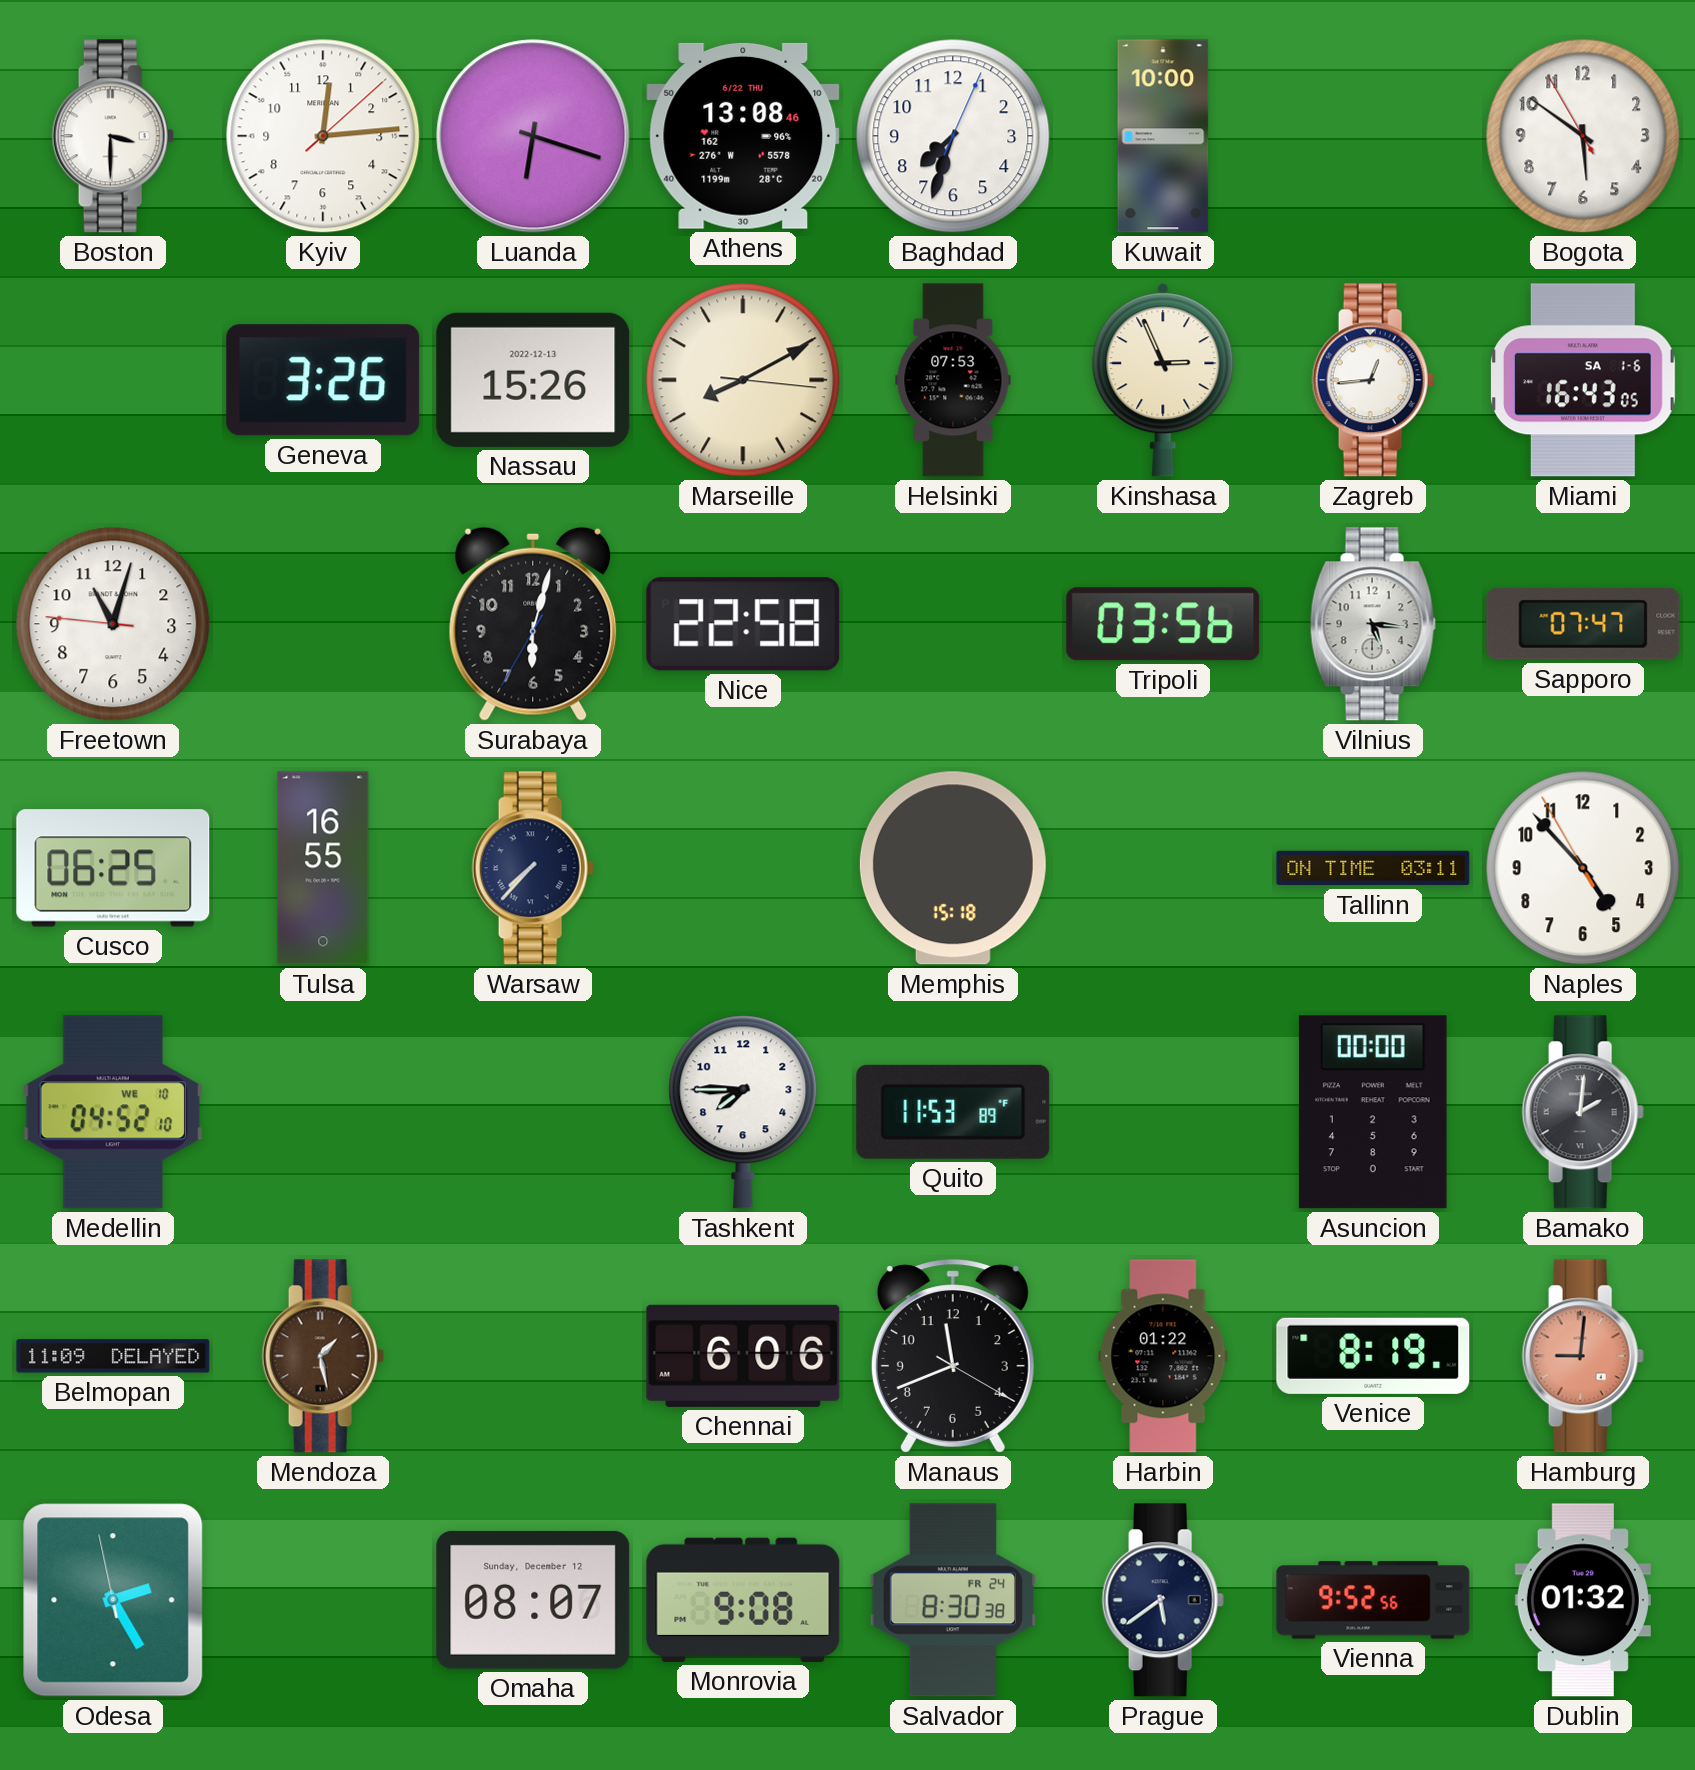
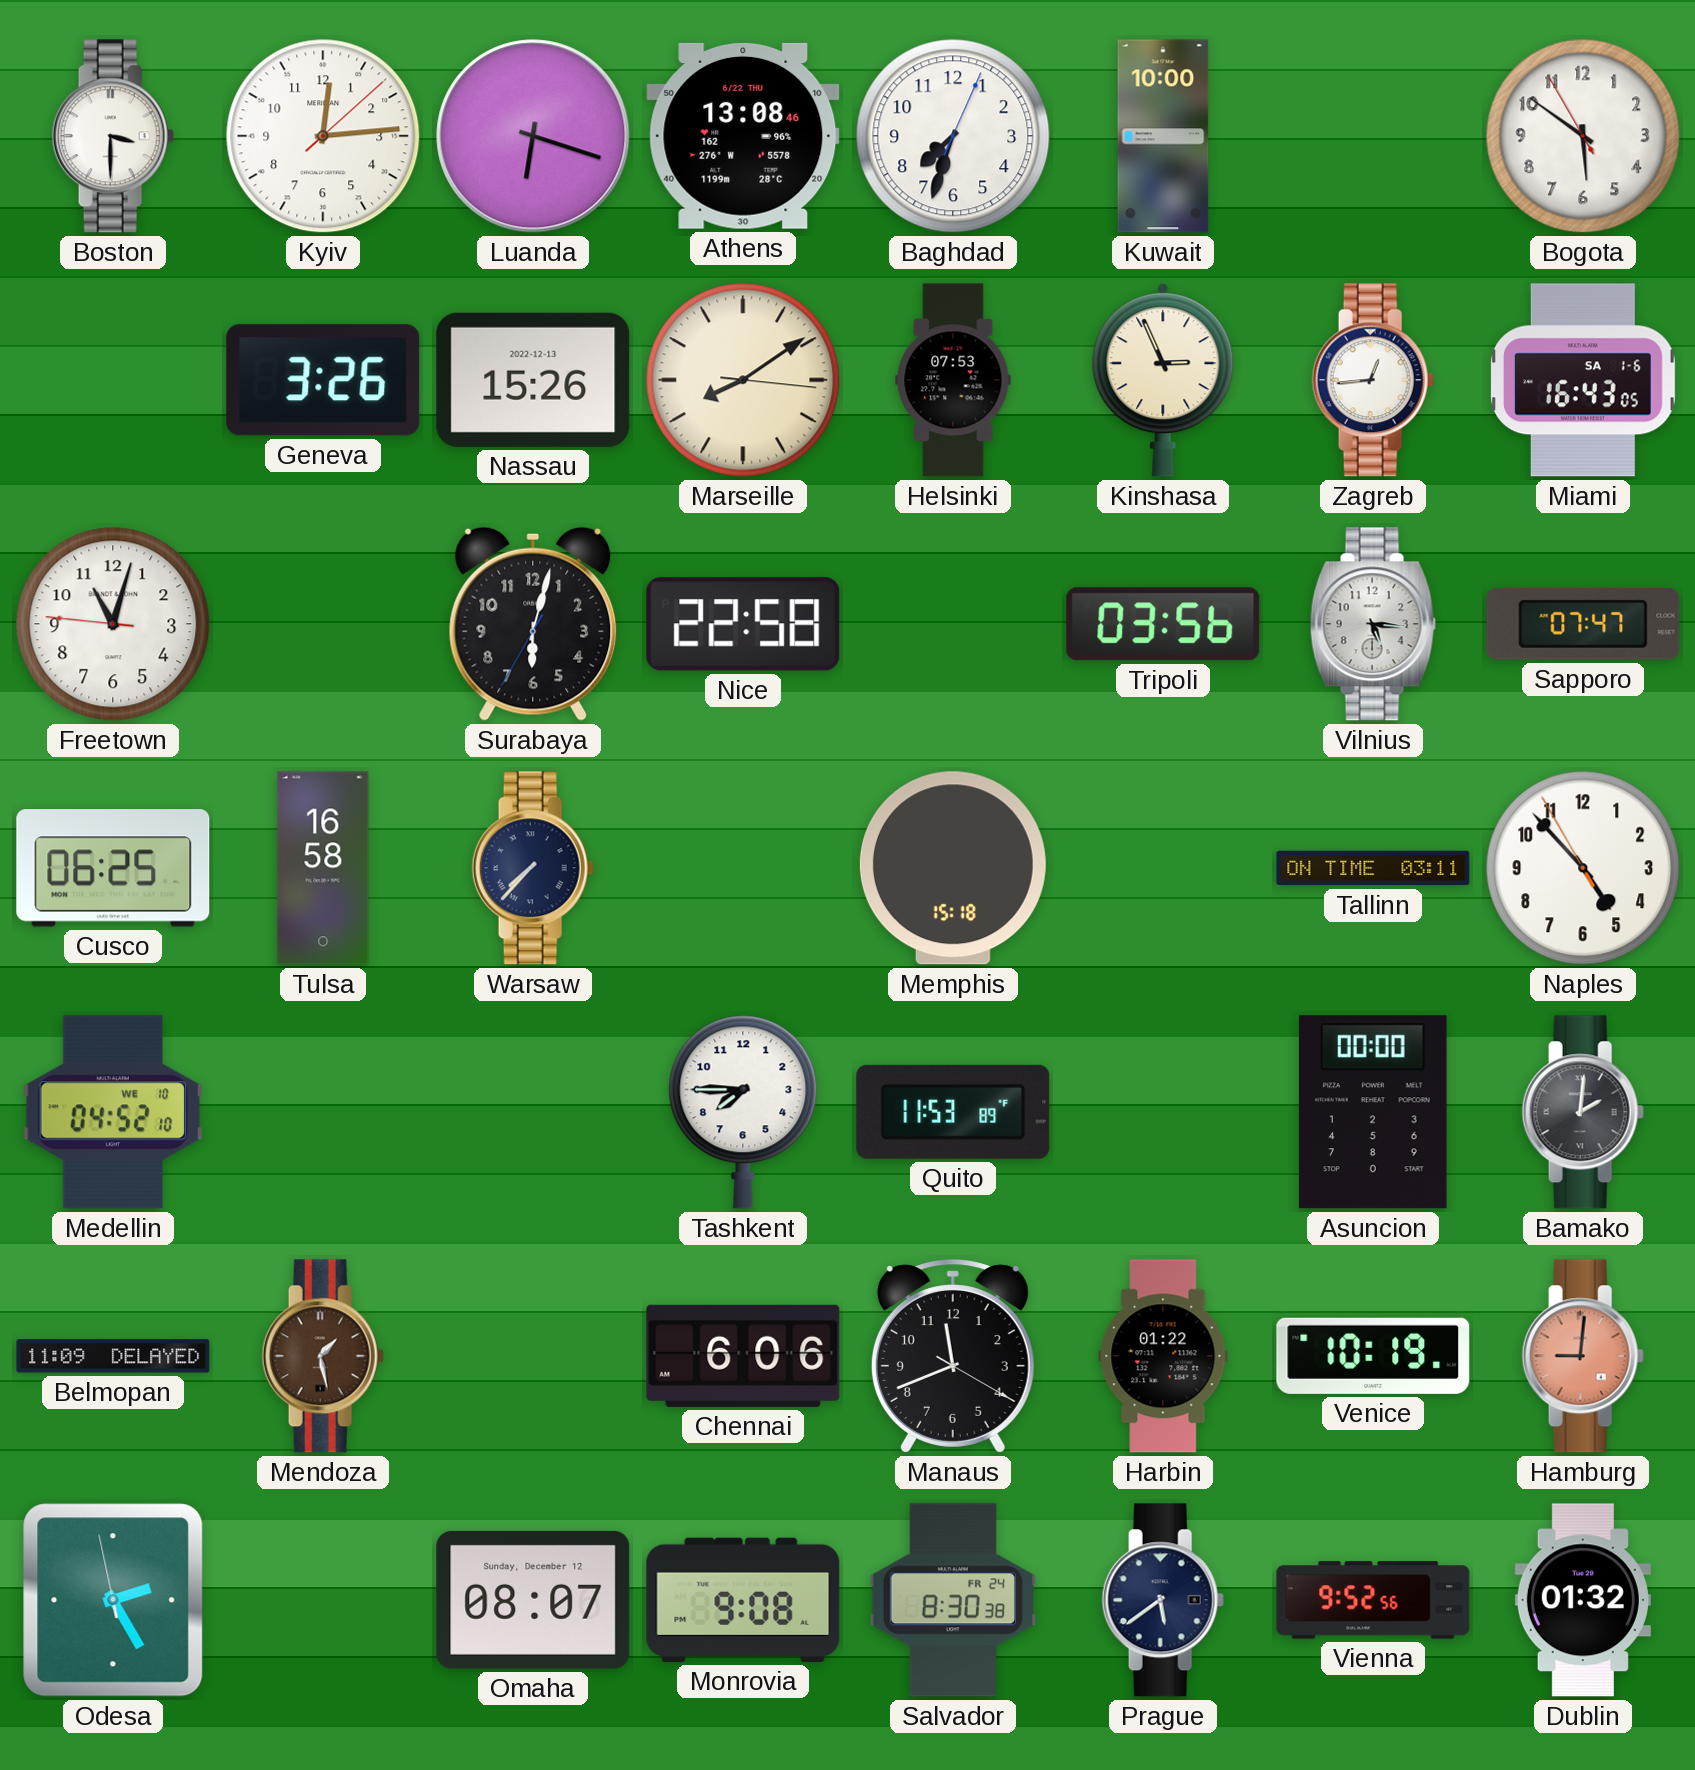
Marseille: 8:10 -> 8:09
Tulsa: 16:55 -> 16:58
Venice: 8:19 -> 10:19
